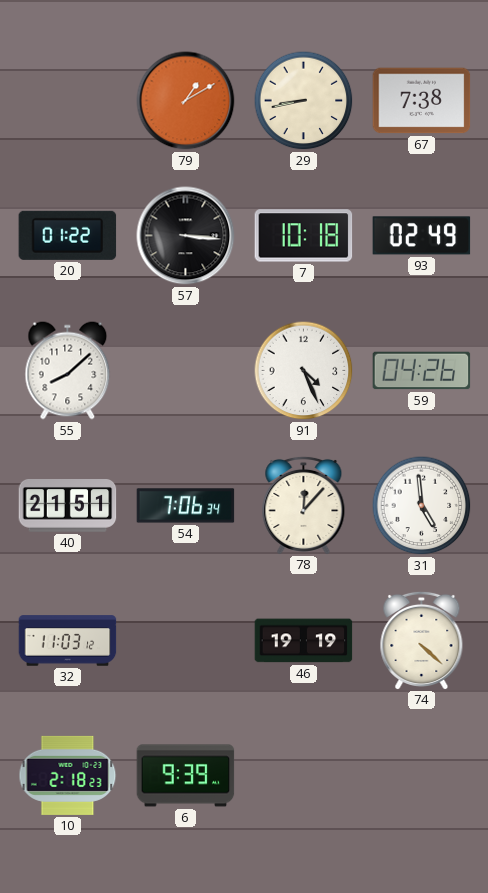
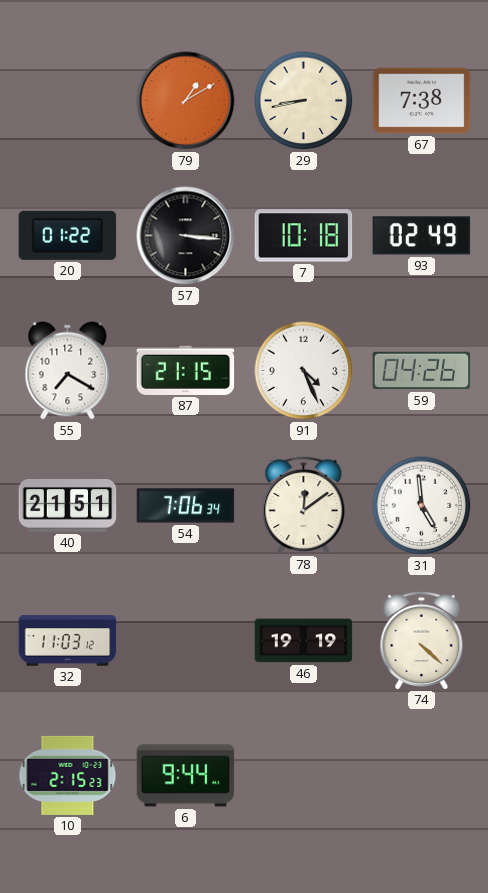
55: 8:08 -> 7:20
87: none -> 21:15
78: 12:07 -> 12:09
10: 2:18 -> 2:15
6: 9:39 -> 9:44
